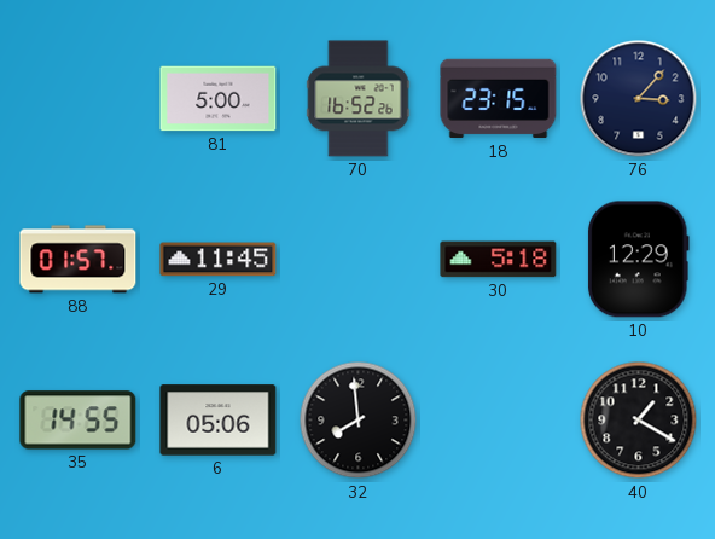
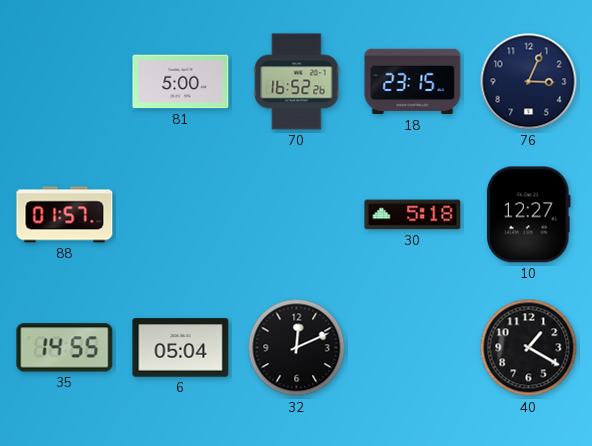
76: 3:07 -> 3:04
29: 11:45 -> none
10: 12:29 -> 12:27
6: 05:06 -> 05:04
32: 7:59 -> 12:11
